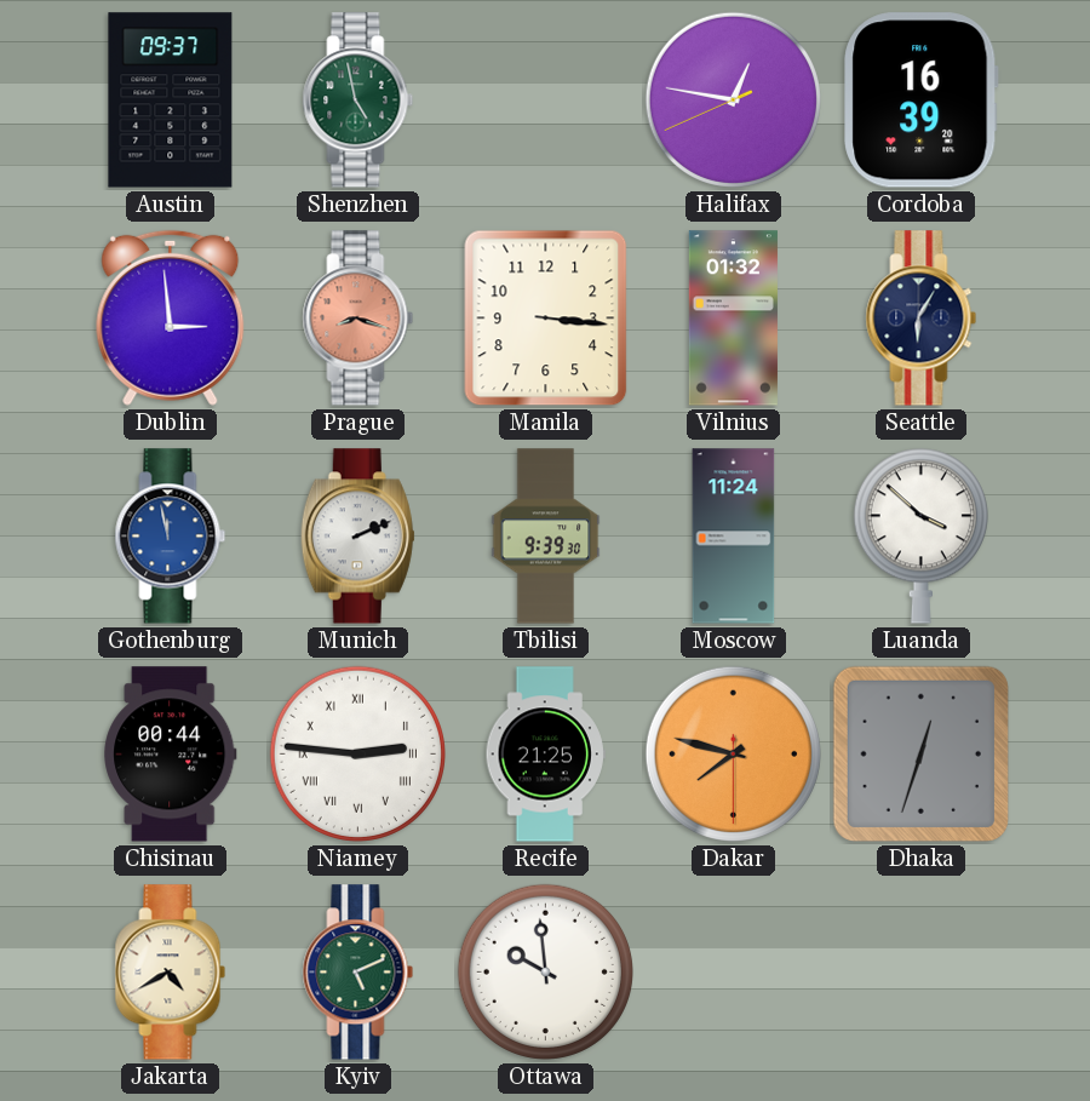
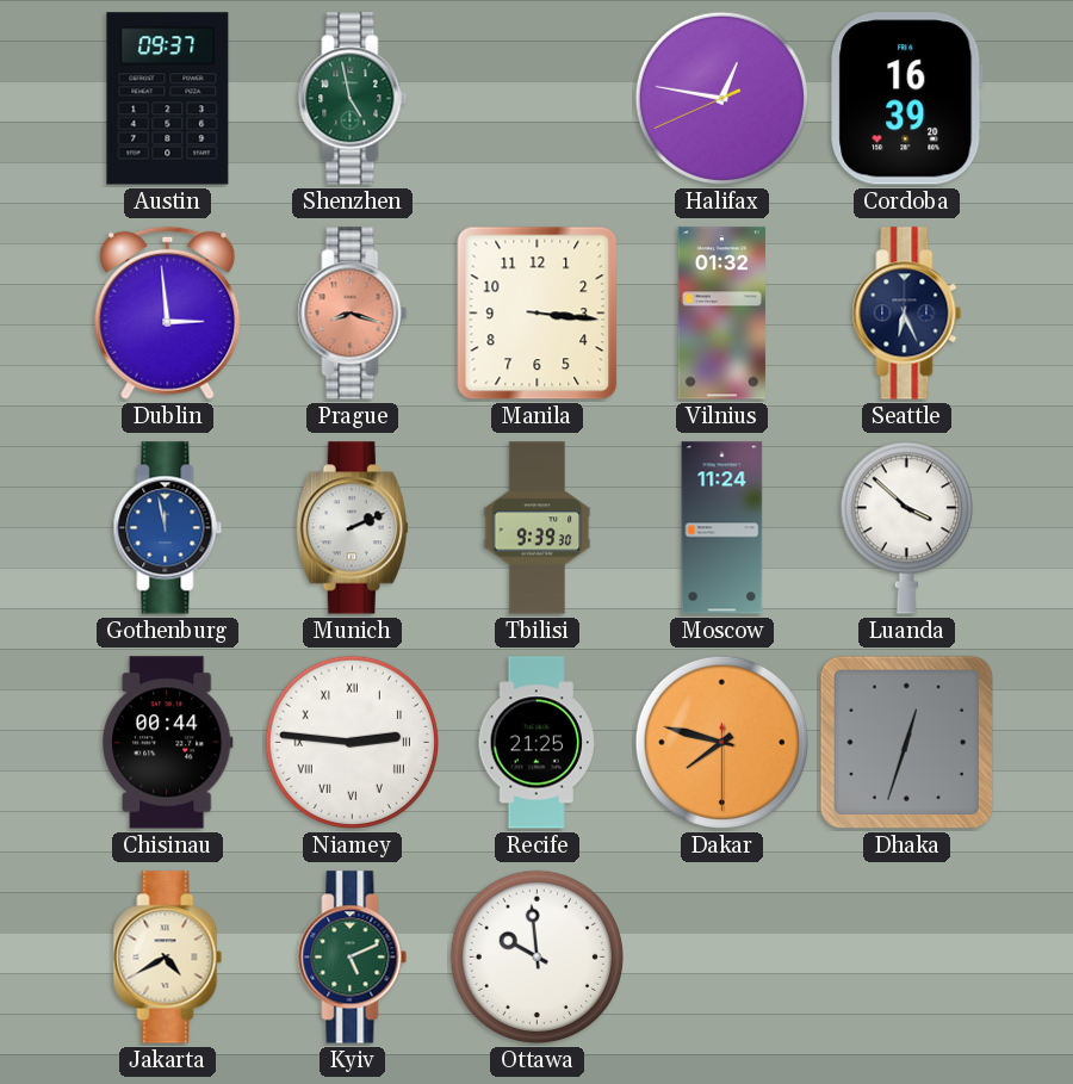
Seattle: 6:05 -> 6:26
